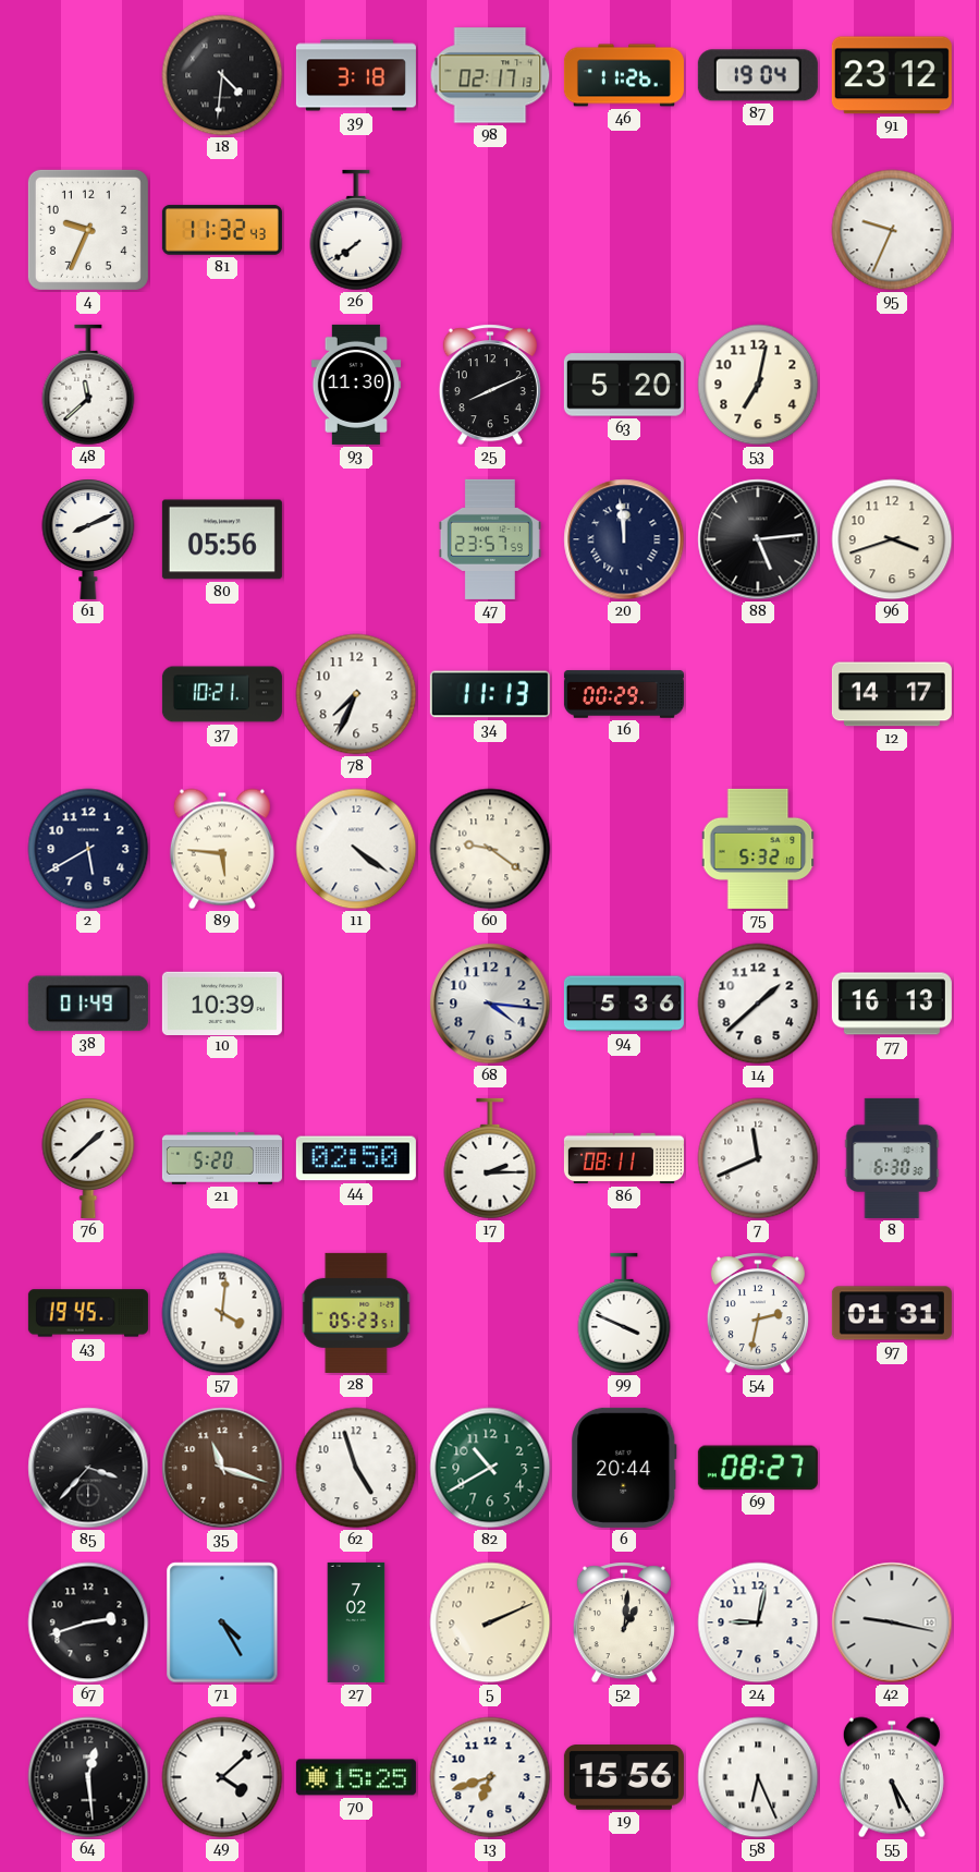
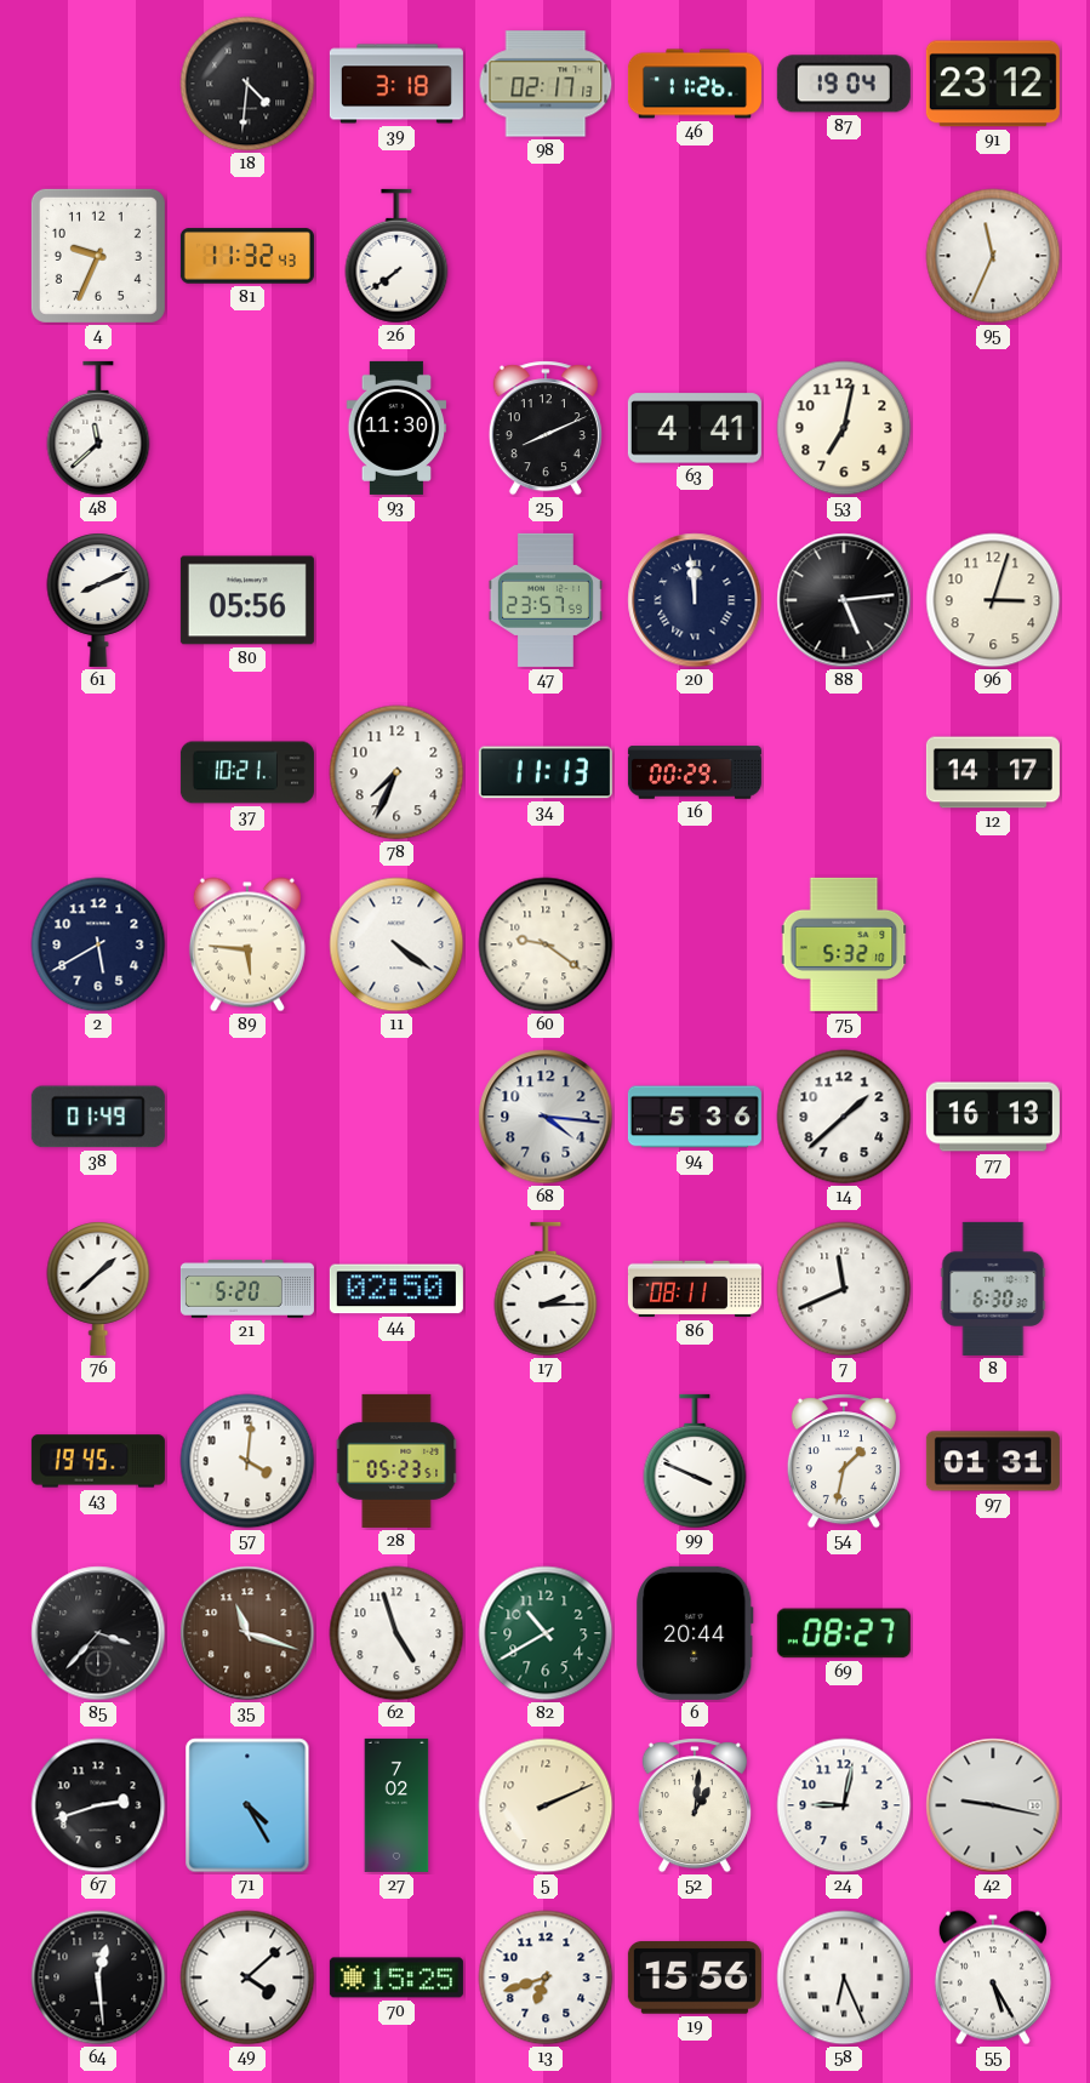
95: 9:34 -> 11:34
63: 5:20 -> 4:41
96: 3:42 -> 3:03
10: 10:39 -> none
54: 2:32 -> 1:32
